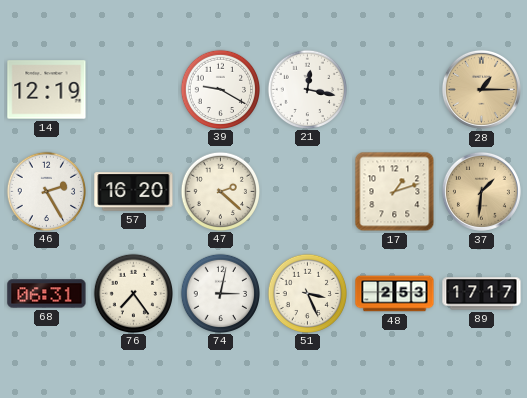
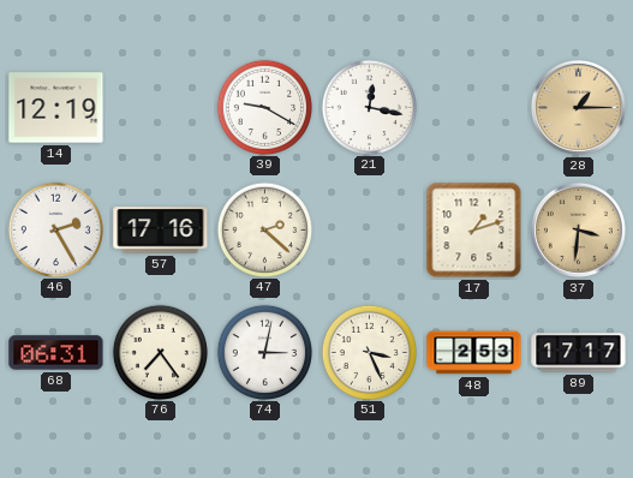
57: 16:20 -> 17:16
37: 1:31 -> 3:31
